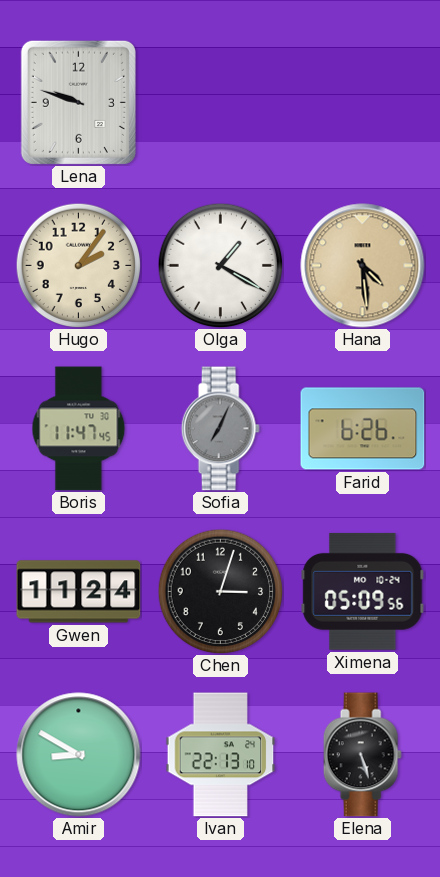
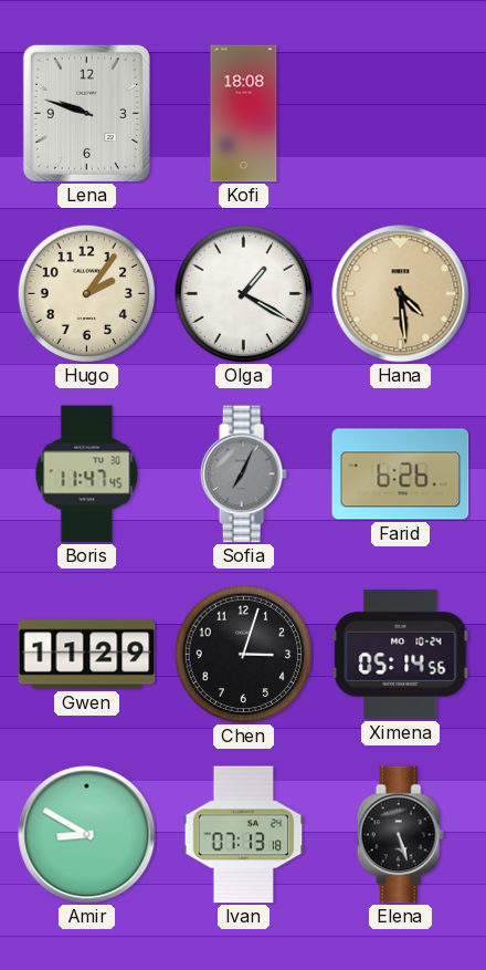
Kofi: none -> 18:08
Gwen: 11:24 -> 11:29
Ximena: 05:09 -> 05:14
Ivan: 22:13 -> 07:13
